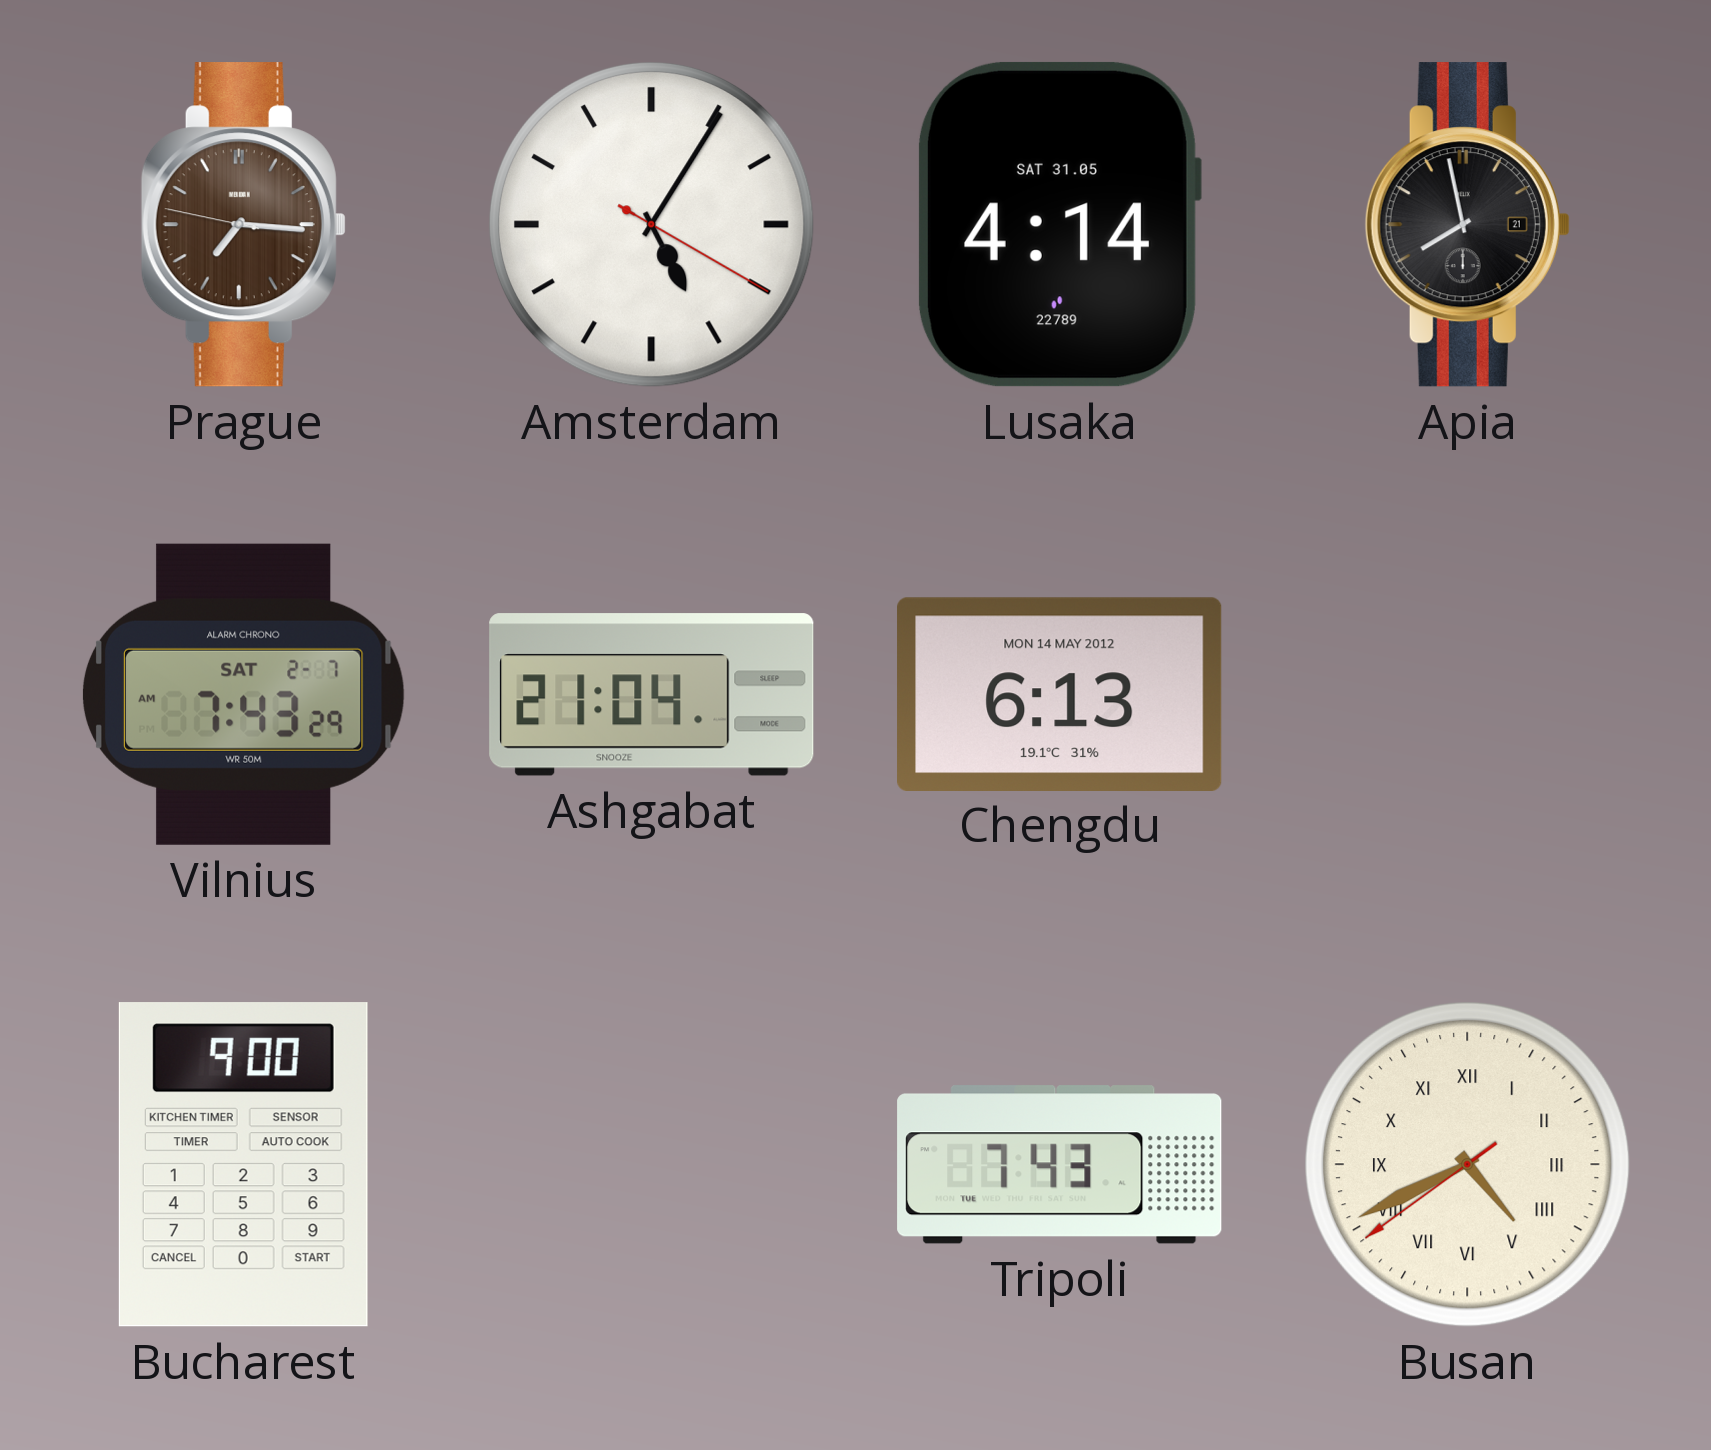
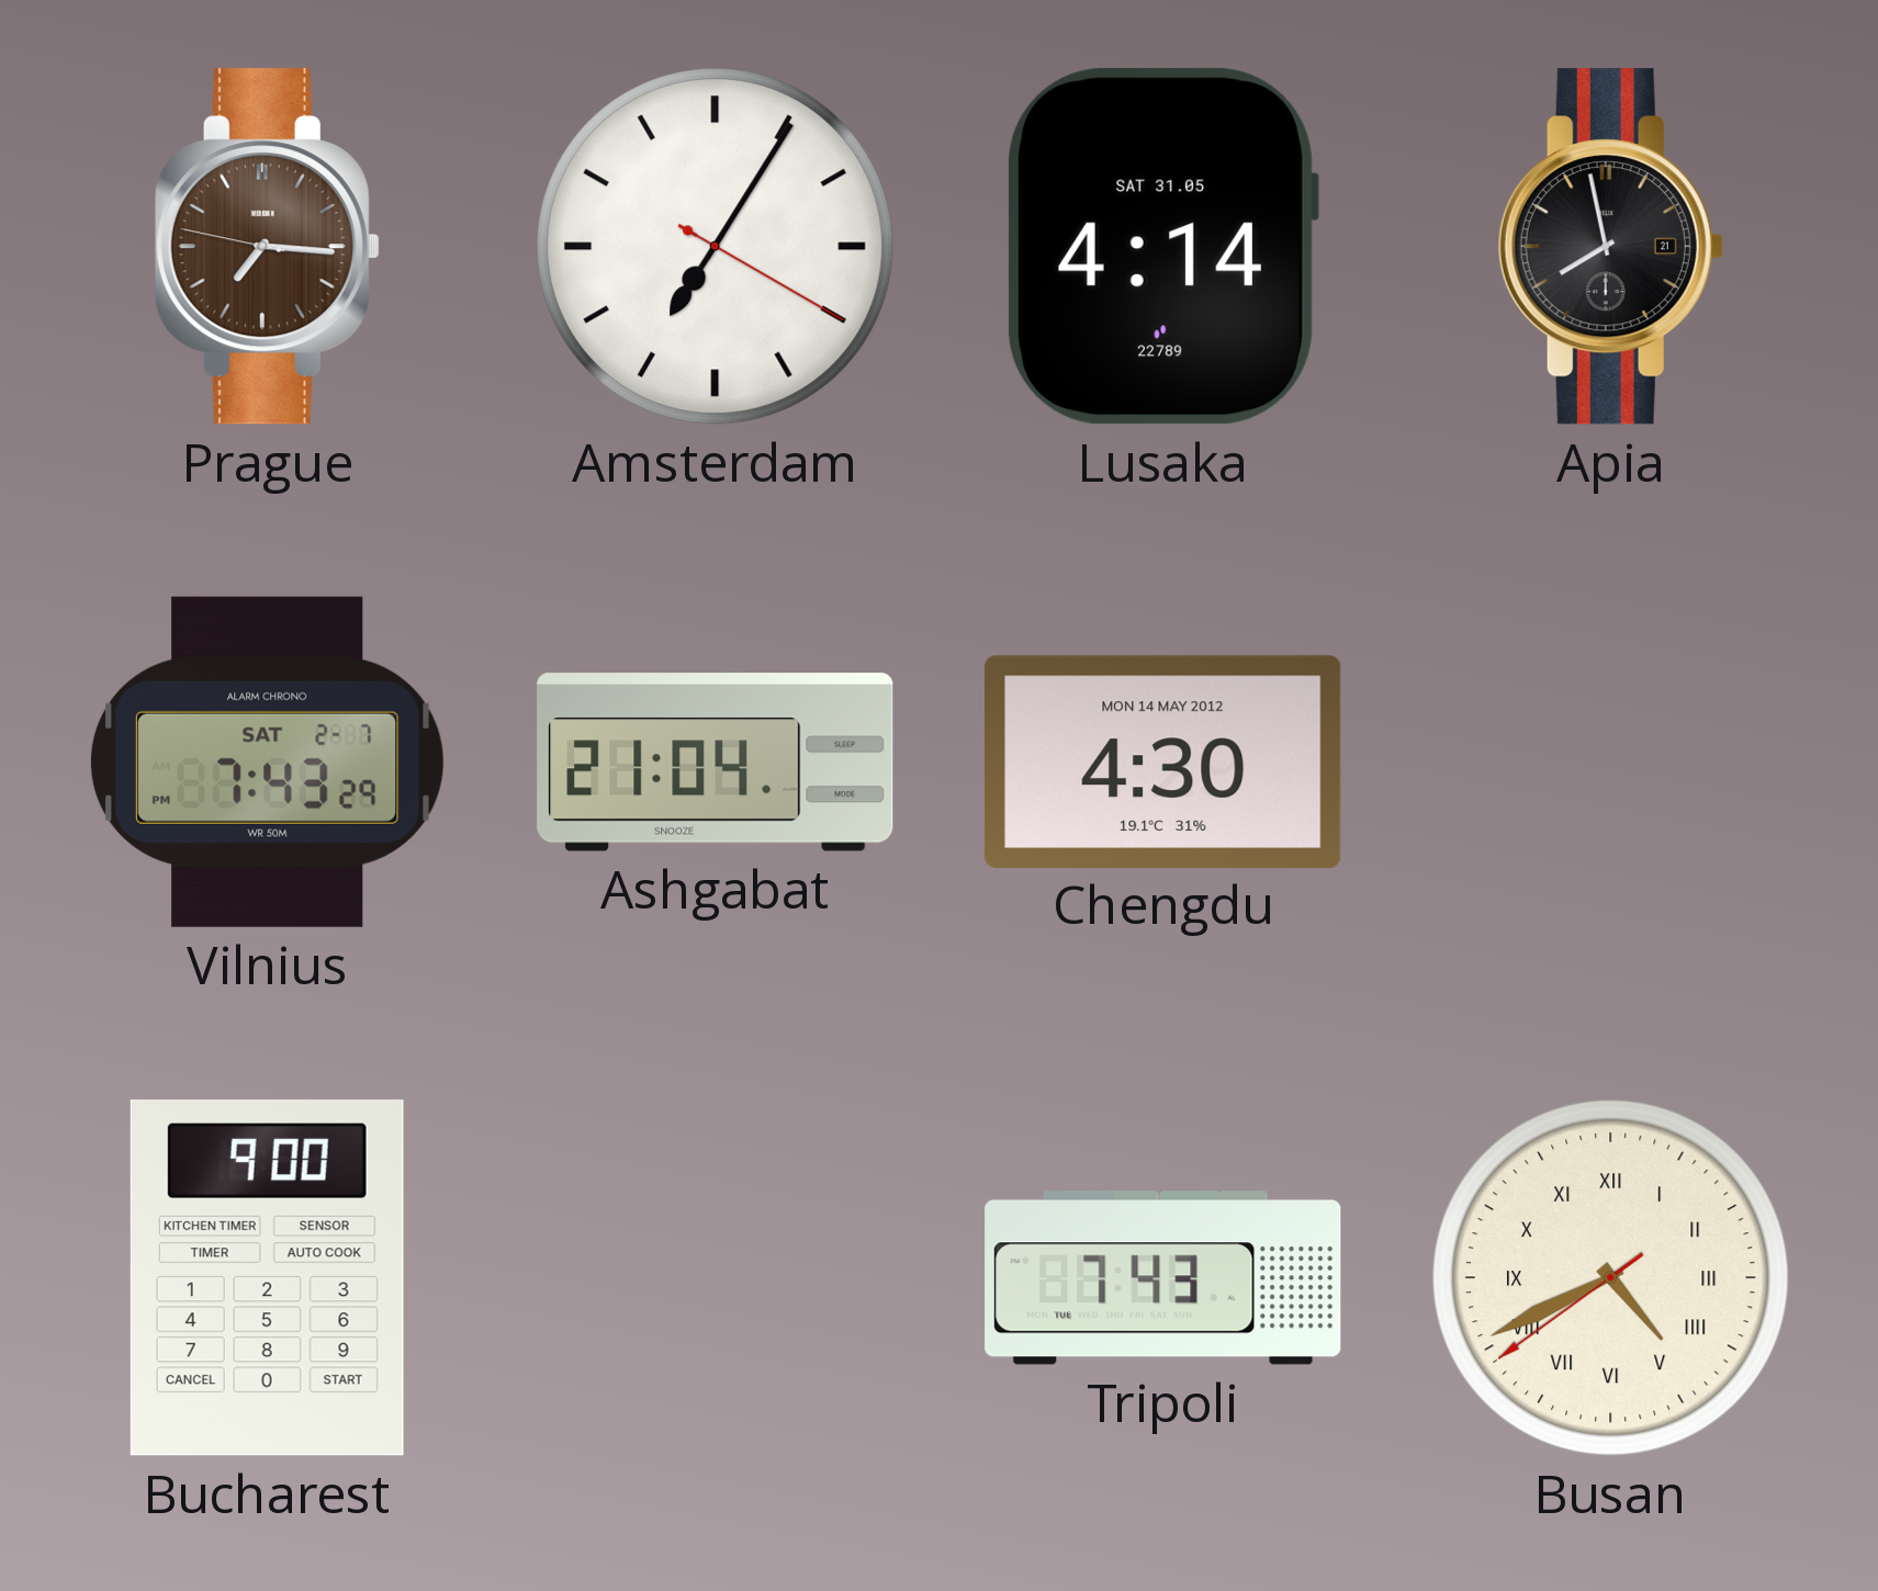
Amsterdam: 5:05 -> 7:05
Vilnius: 7:43:29 AM -> 7:43:29 PM
Chengdu: 6:13 -> 4:30
